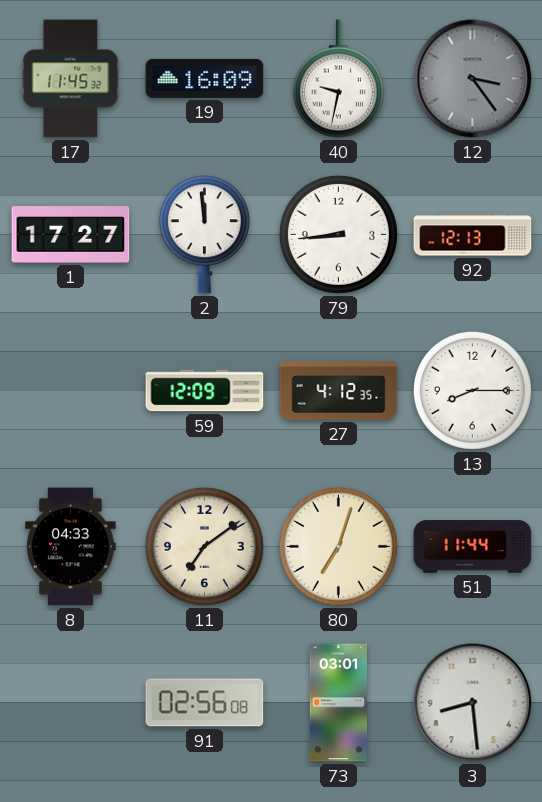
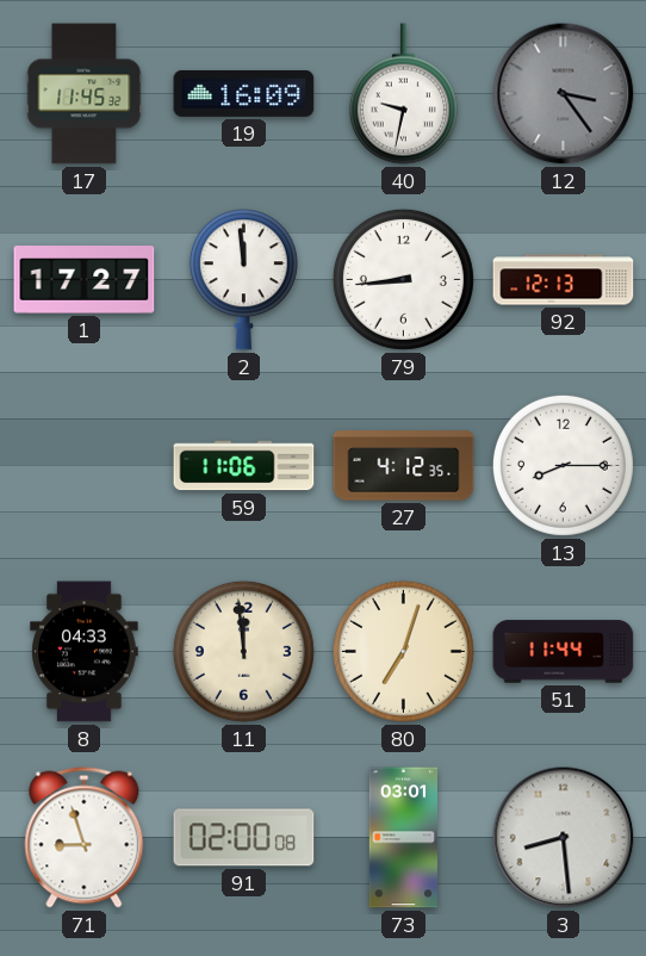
59: 12:09 -> 11:06
11: 7:09 -> 11:59
71: none -> 8:57
91: 02:56 -> 02:00
